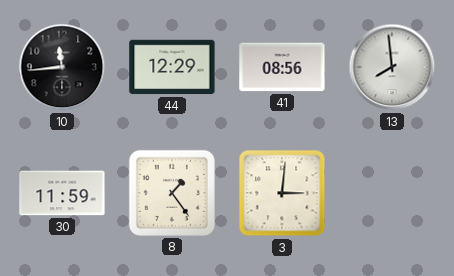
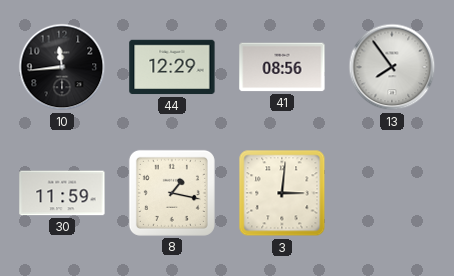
13: 7:59 -> 7:54
8: 1:24 -> 1:17
